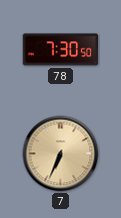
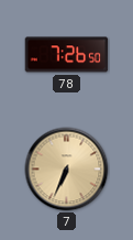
78: 7:30 -> 7:26
